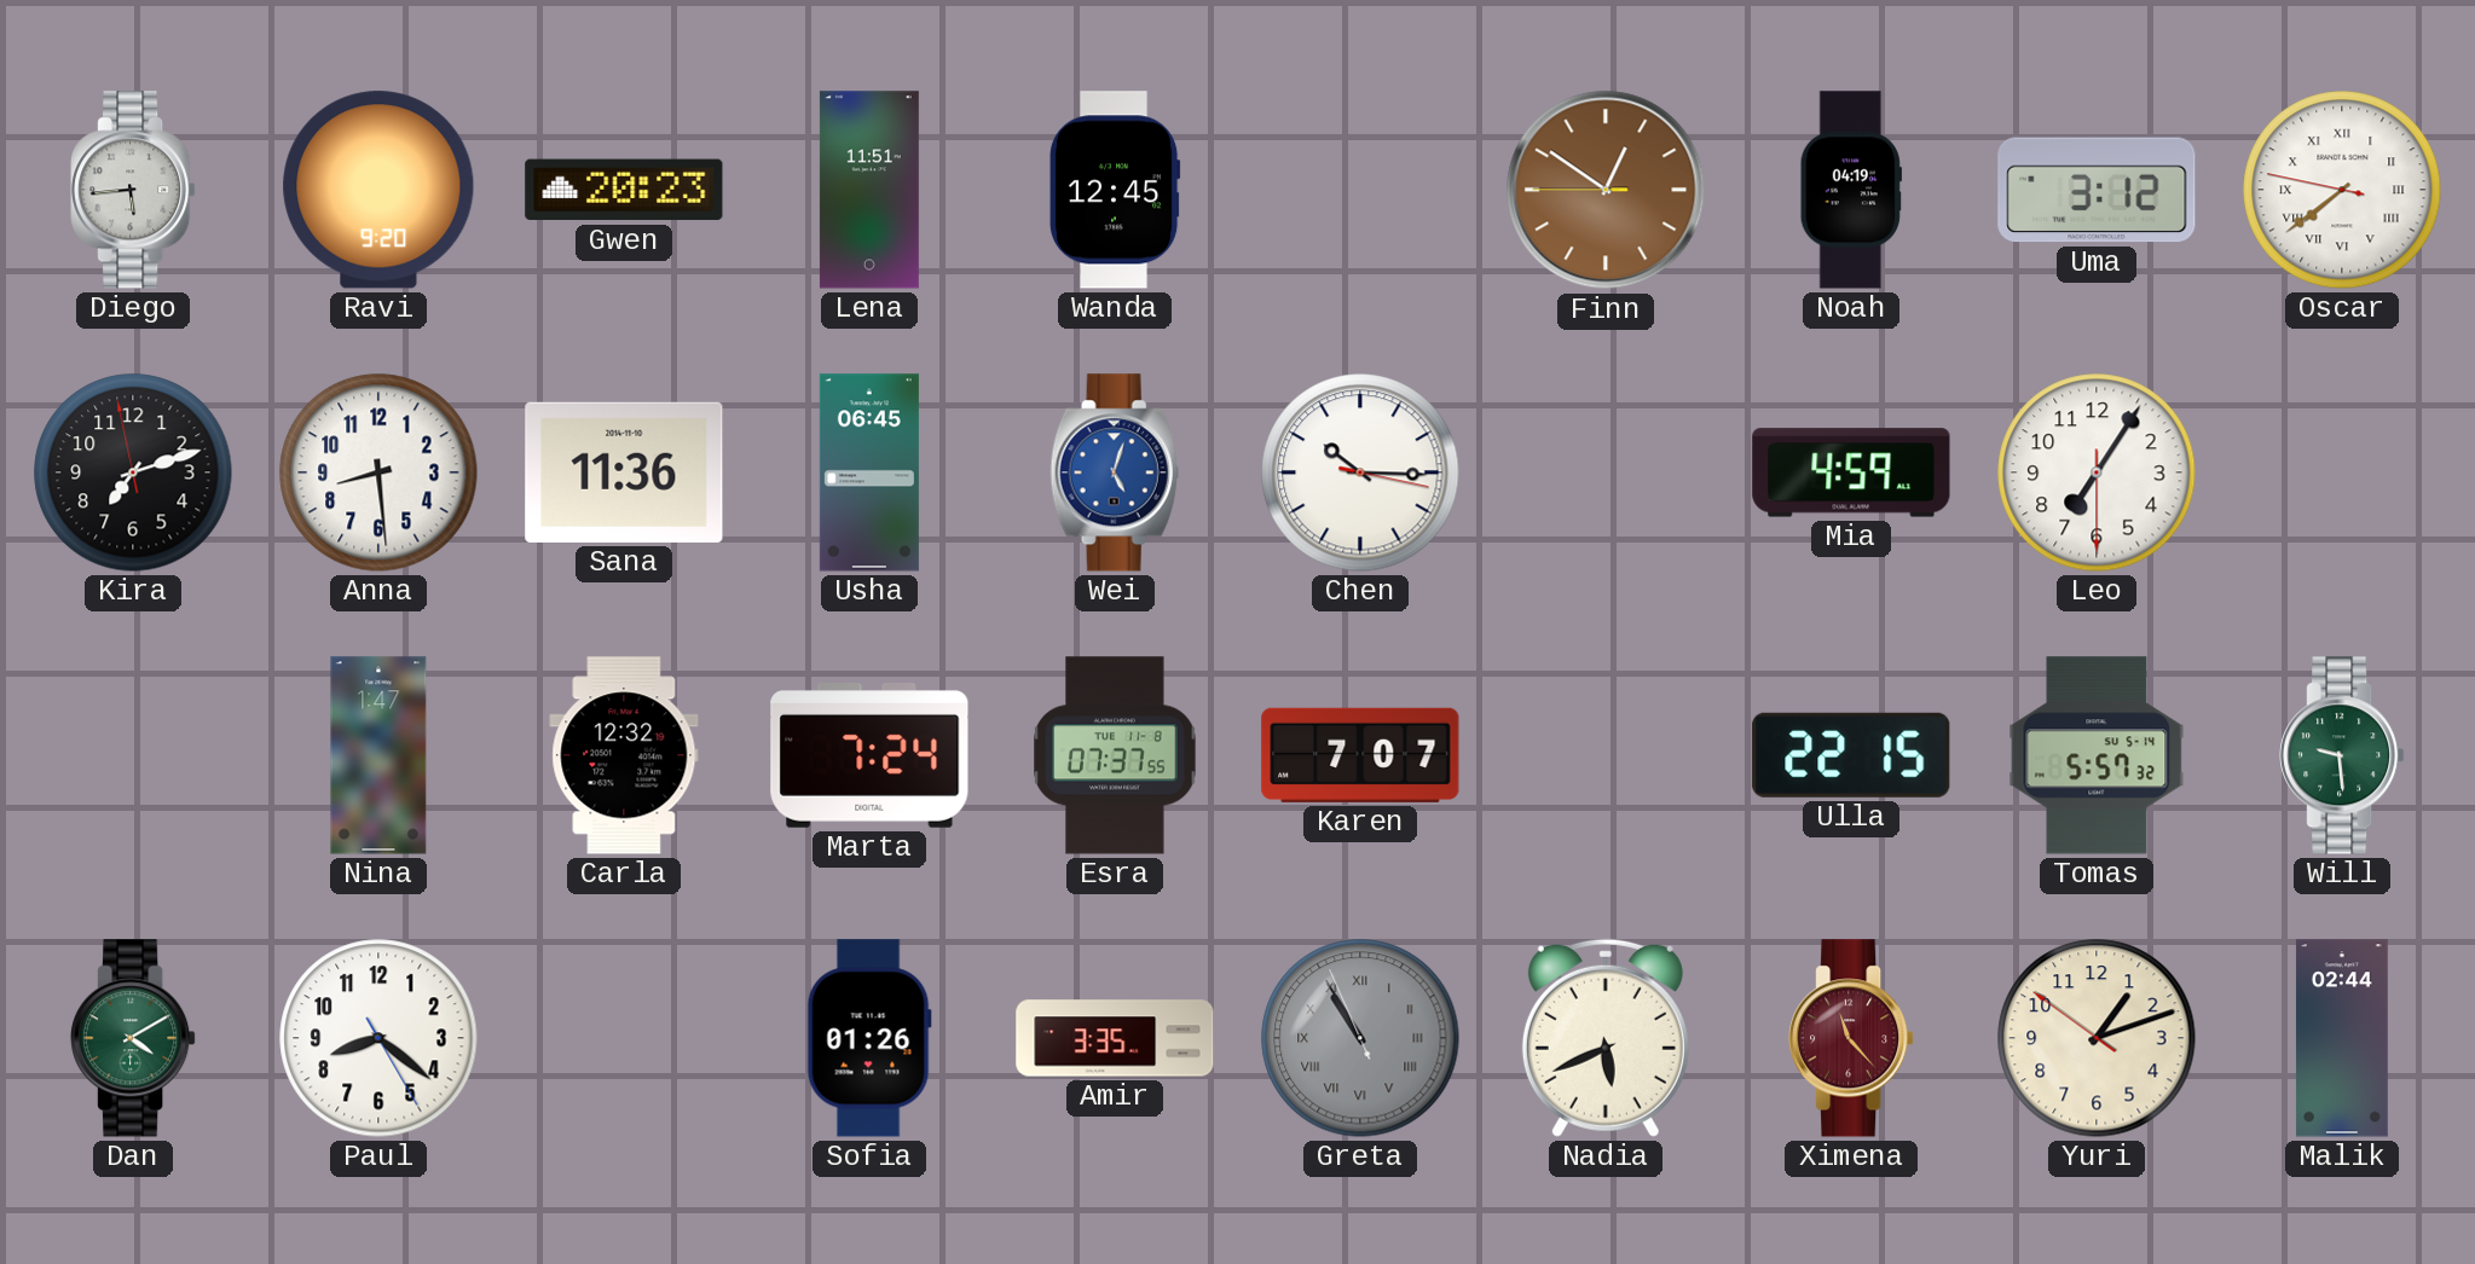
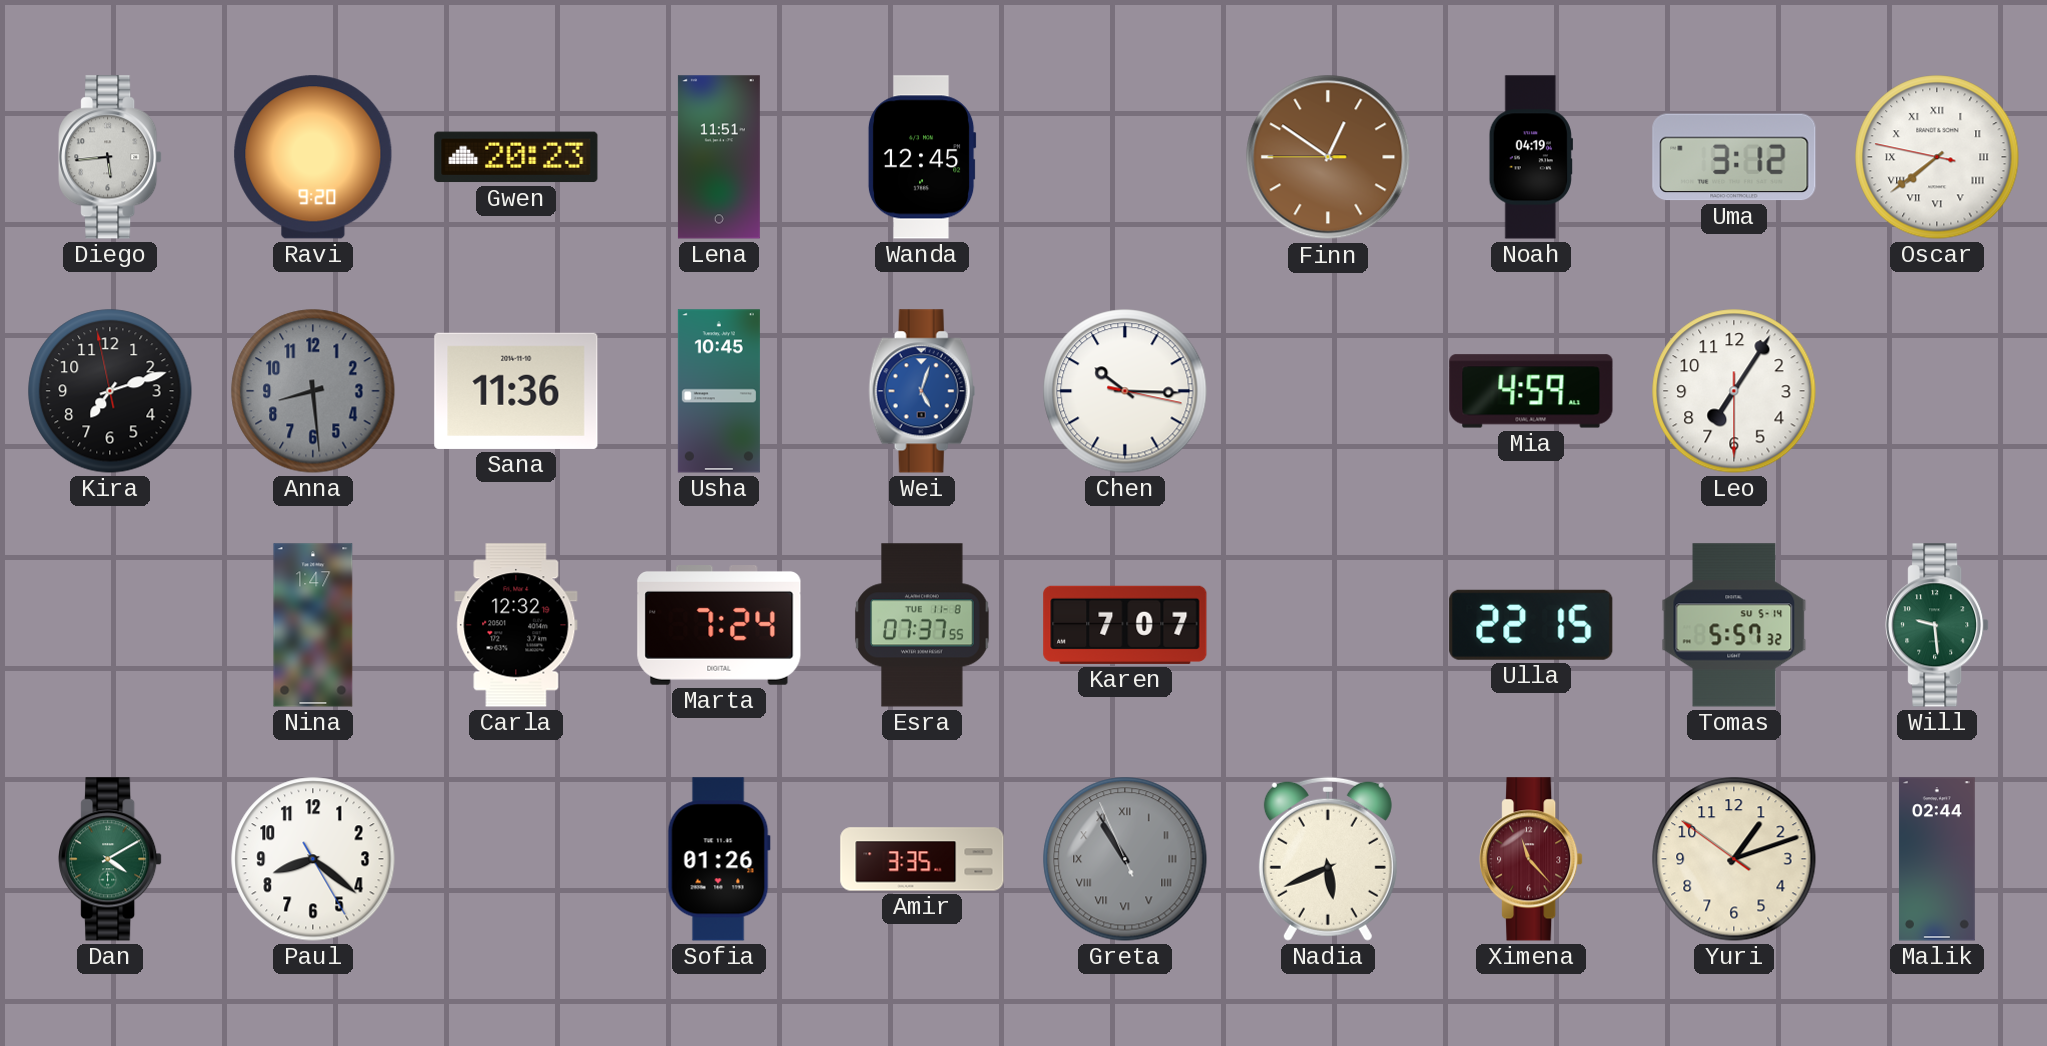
Anna dial: white -> grey
Usha: 06:45 -> 10:45
